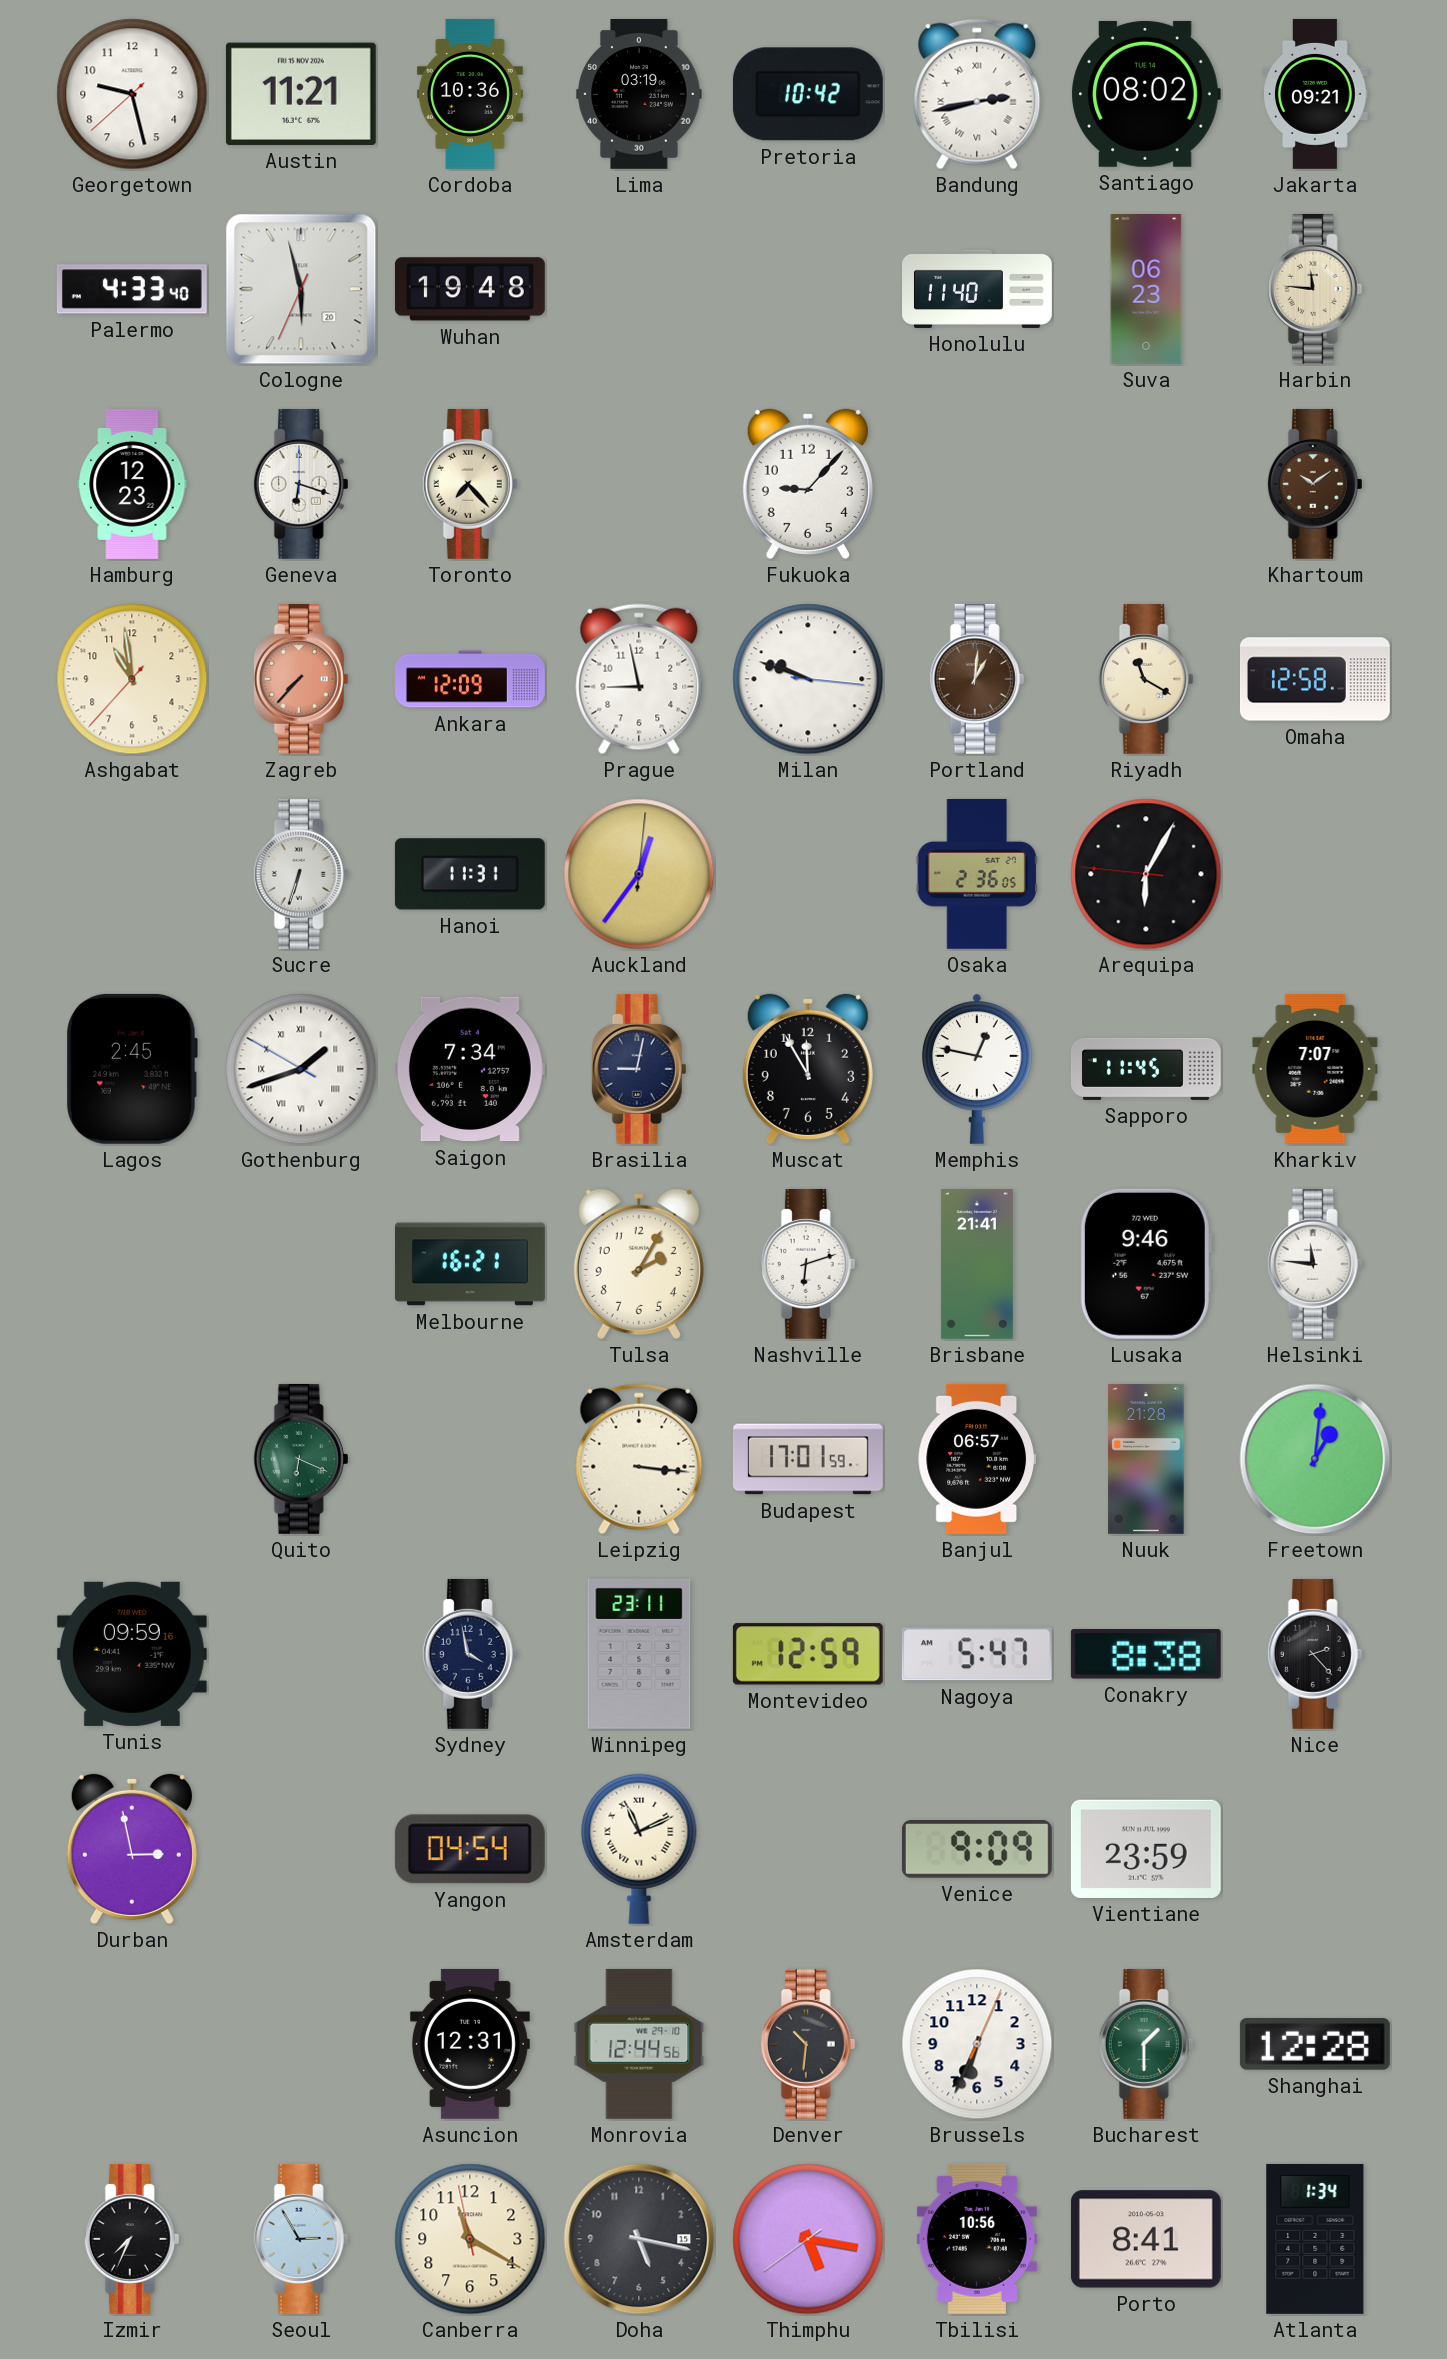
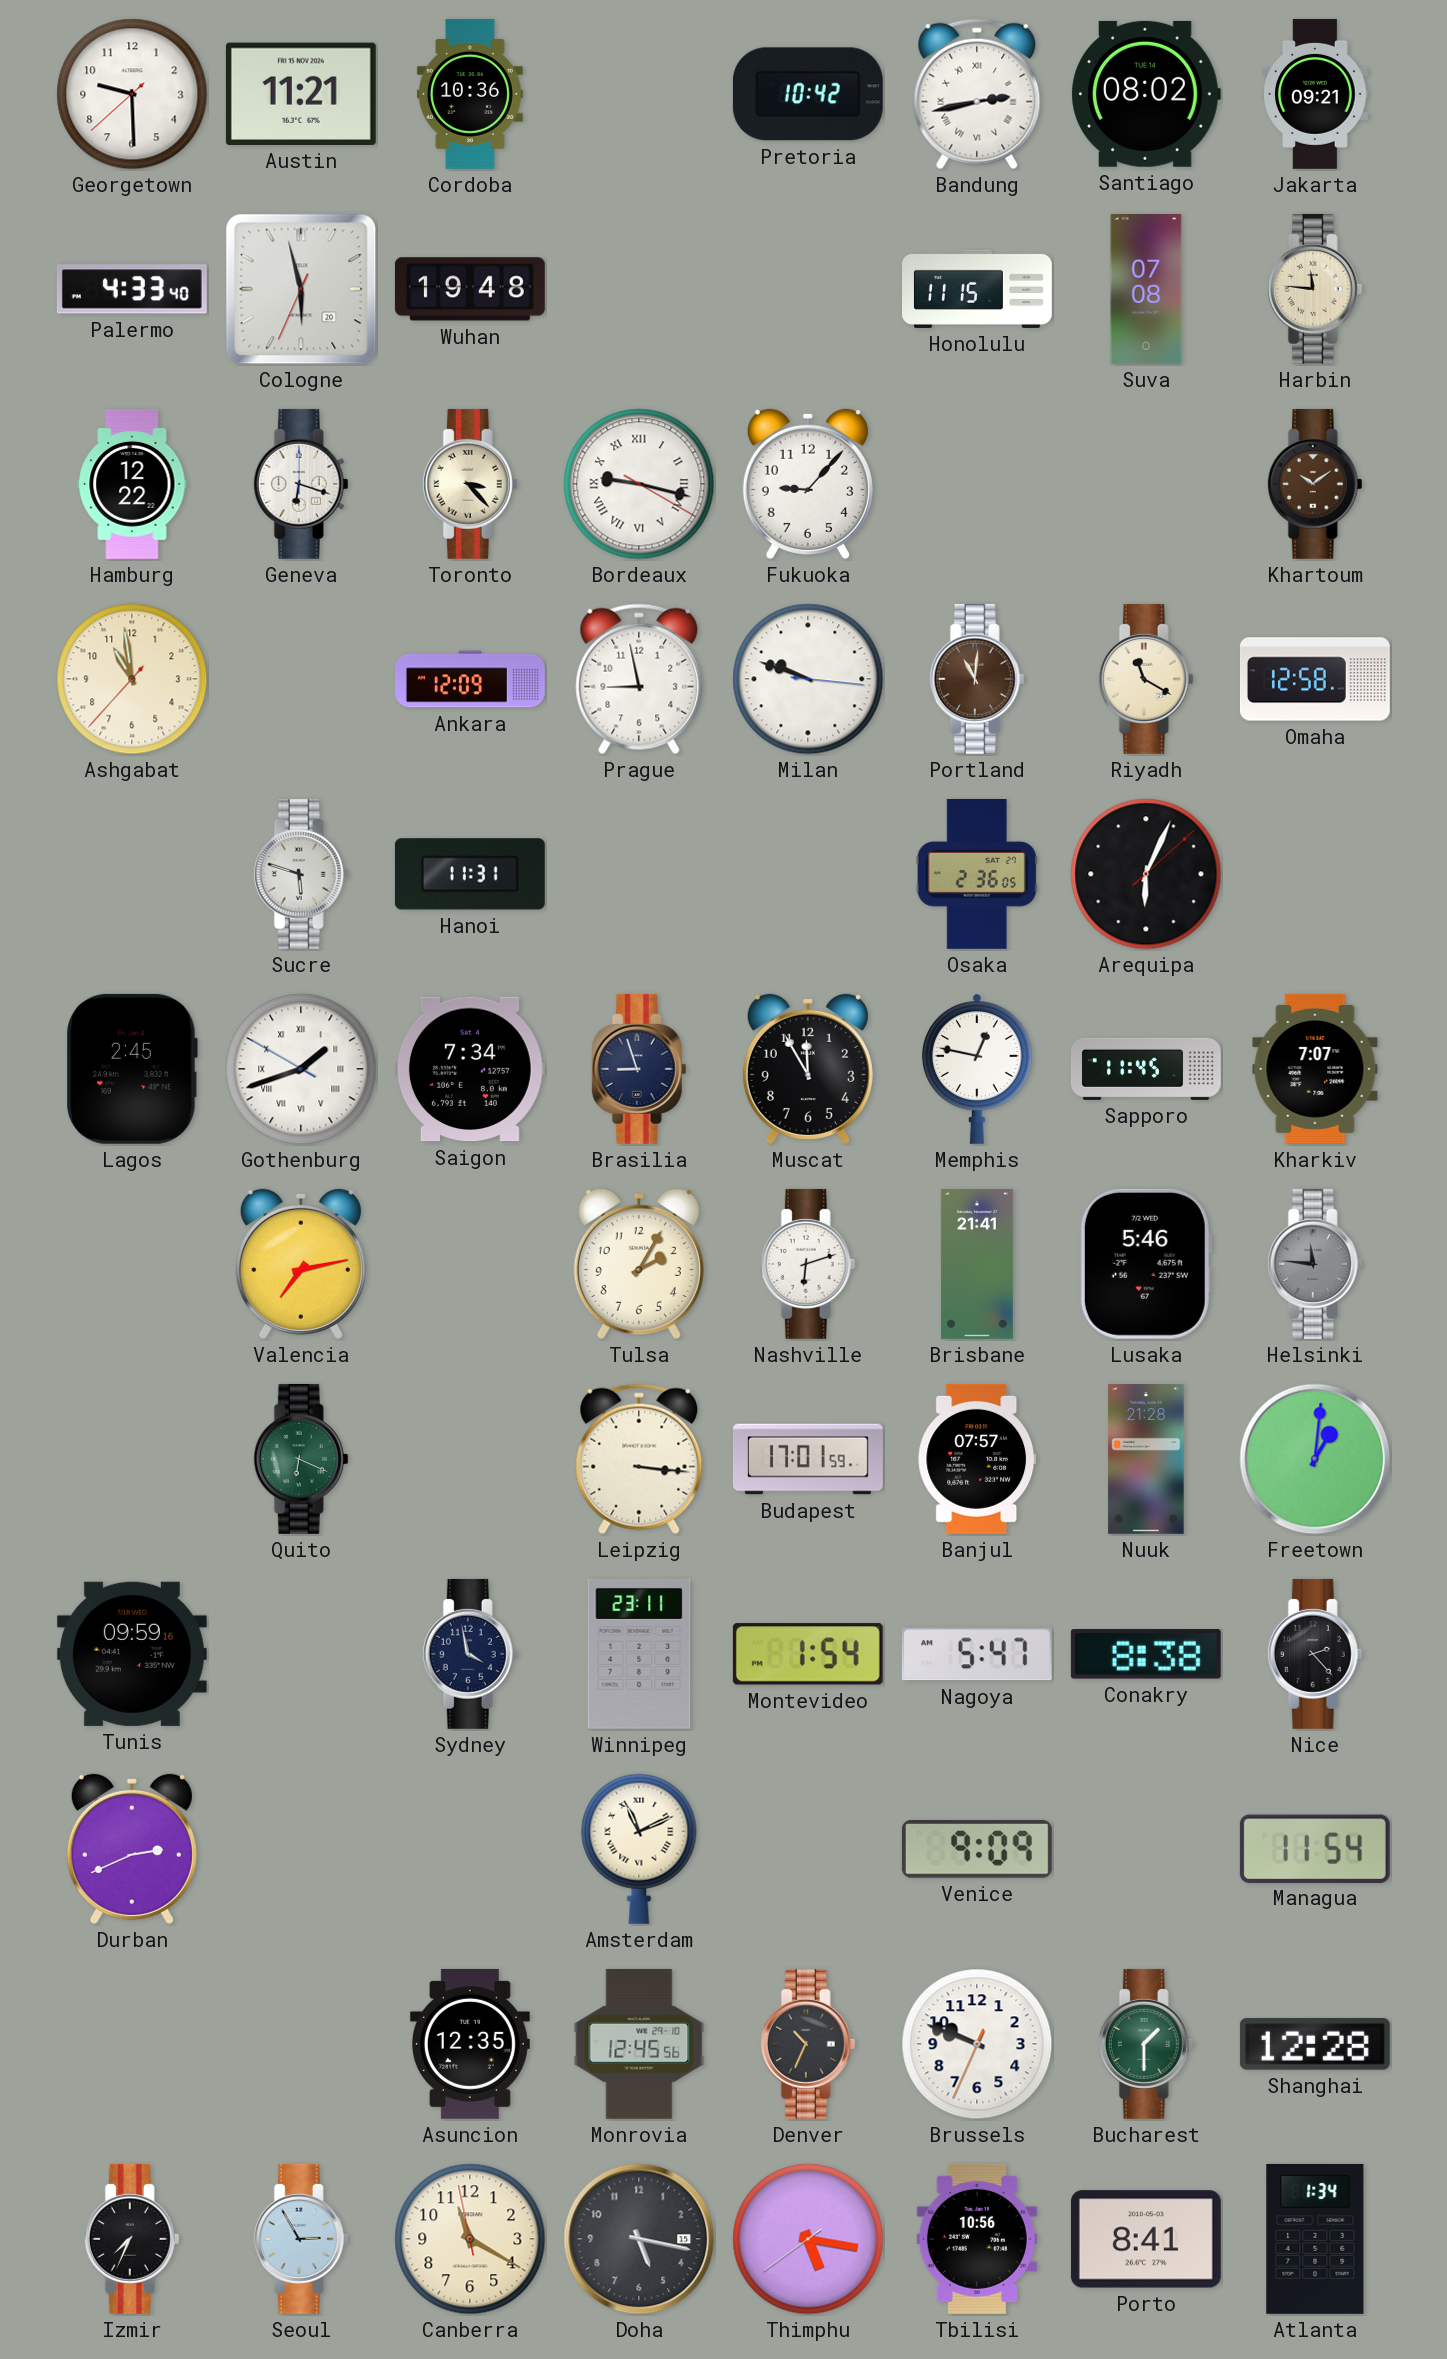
Georgetown: 9:27 -> 9:29
Lima: 03:19 -> none
Honolulu: 11:40 -> 11:15
Suva: 06:23 -> 07:08
Hamburg: 12:23 -> 12:22
Toronto: 7:23 -> 3:23
Bordeaux: none -> 9:17
Zagreb: 7:37 -> none
Portland: 1:01 -> 11:01
Sucre: 6:33 -> 5:48
Auckland: 12:36 -> none
Arequipa: 6:04:46 -> 6:04:08
Brasilia: 9:02 -> 8:57
Valencia: none -> 7:13
Melbourne: 16:21 -> none
Lusaka: 9:46 -> 5:46
Helsinki dial: white -> grey
Banjul: 06:57 -> 07:57
Montevideo: 12:59 -> 1:54
Durban: 2:58 -> 2:41
Yangon: 04:54 -> none
Vientiane: 23:59 -> none
Managua: none -> 11:54
Asuncion: 12:31 -> 12:35
Monrovia: 12:44 -> 12:45
Denver: 10:31 -> 10:34
Brussels: 6:34 -> 9:48
